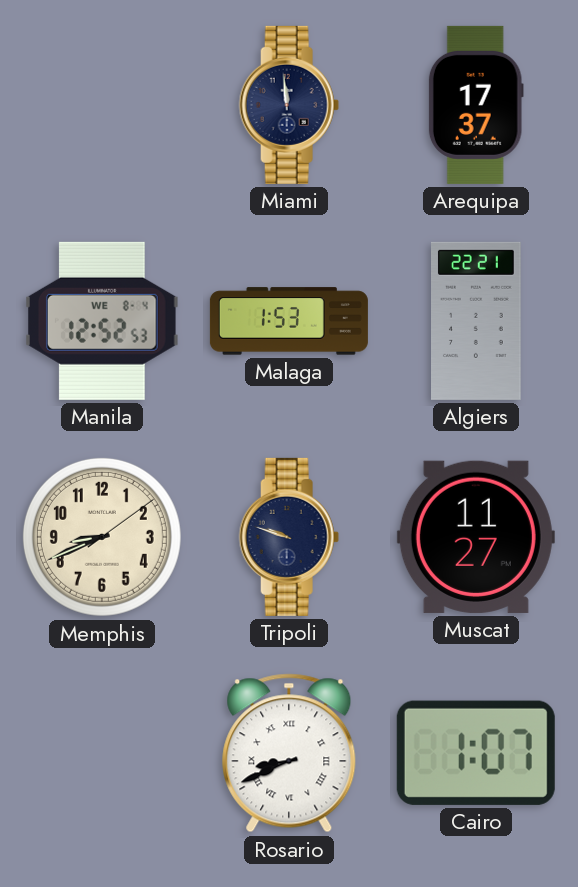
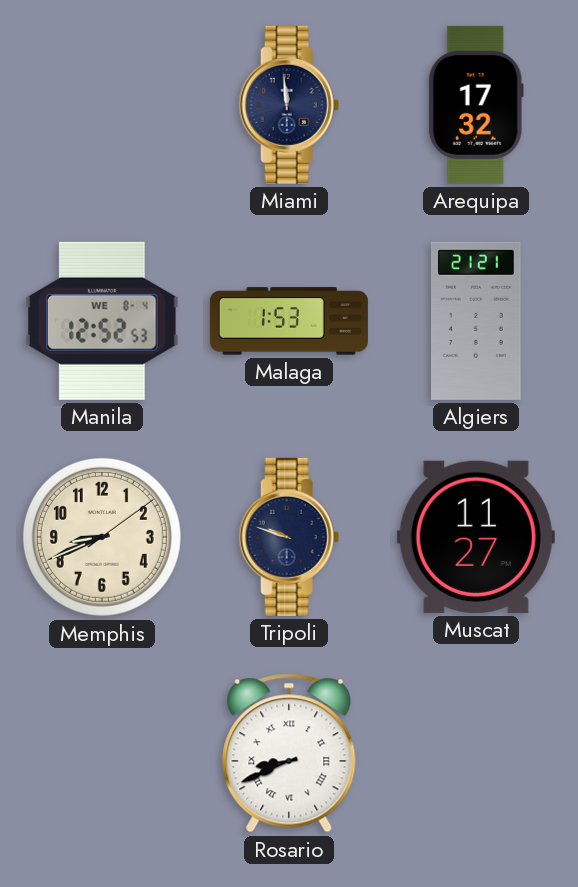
Arequipa: 17:37 -> 17:32
Algiers: 22:21 -> 21:21
Cairo: 1:07 -> none
